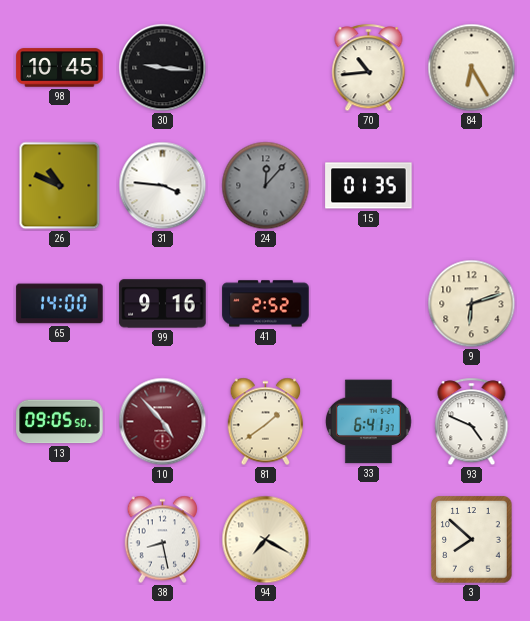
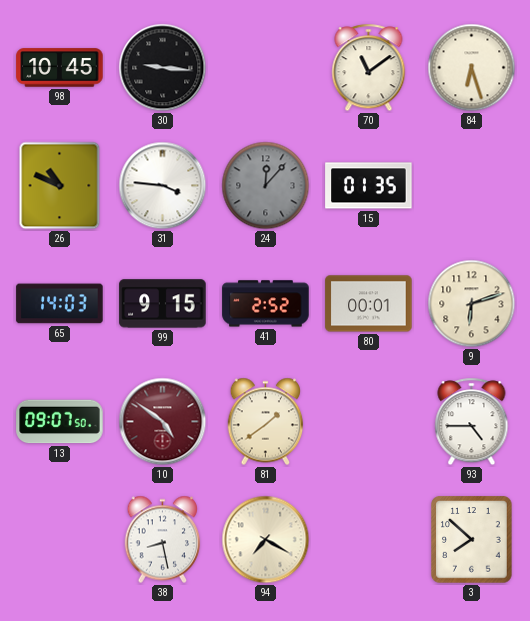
70: 10:44 -> 11:09
84: 6:25 -> 6:27
65: 14:00 -> 14:03
99: 9:16 -> 9:15
80: none -> 00:01
13: 09:05 -> 09:07
10: 4:53 -> 4:51
33: 6:41 -> none
93: 4:49 -> 4:45
